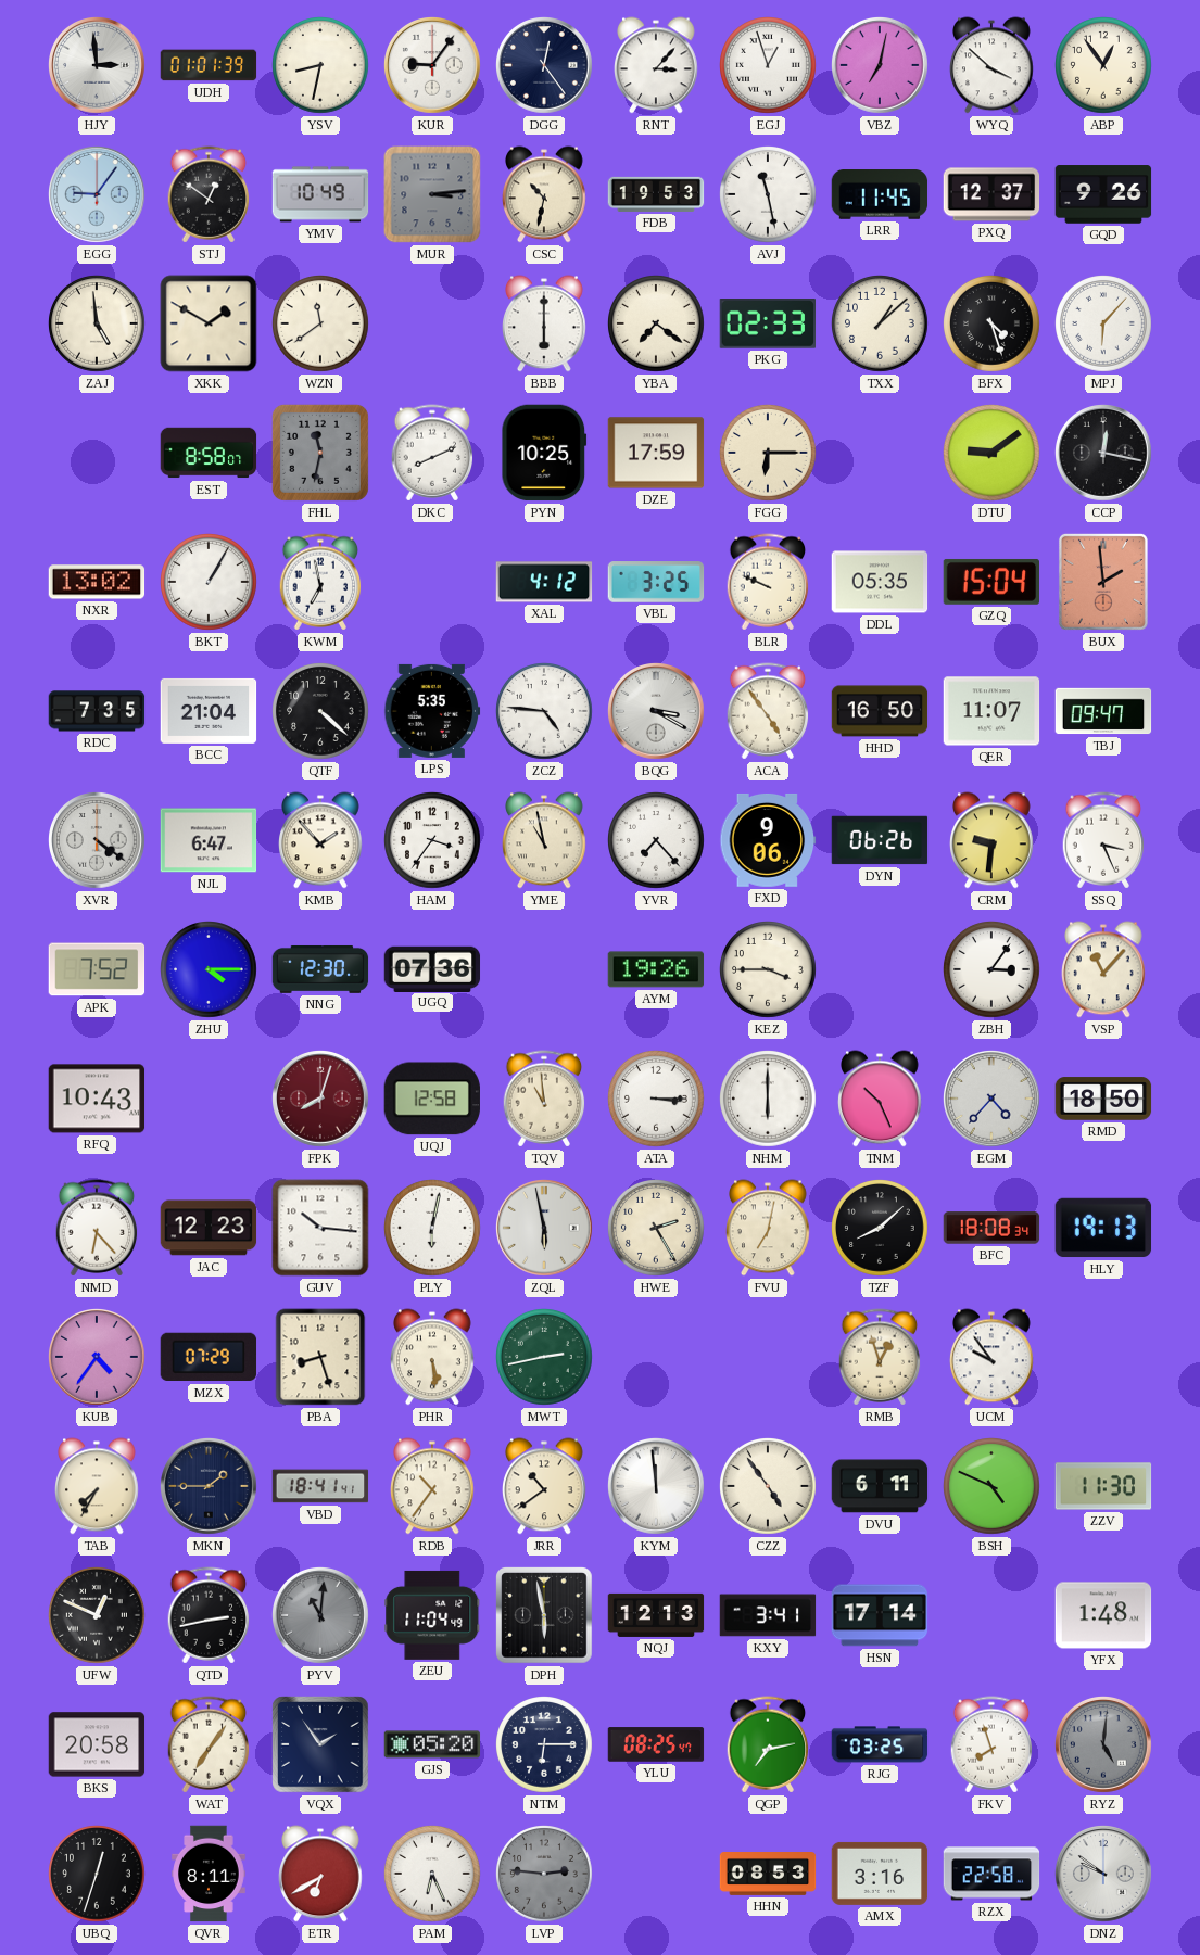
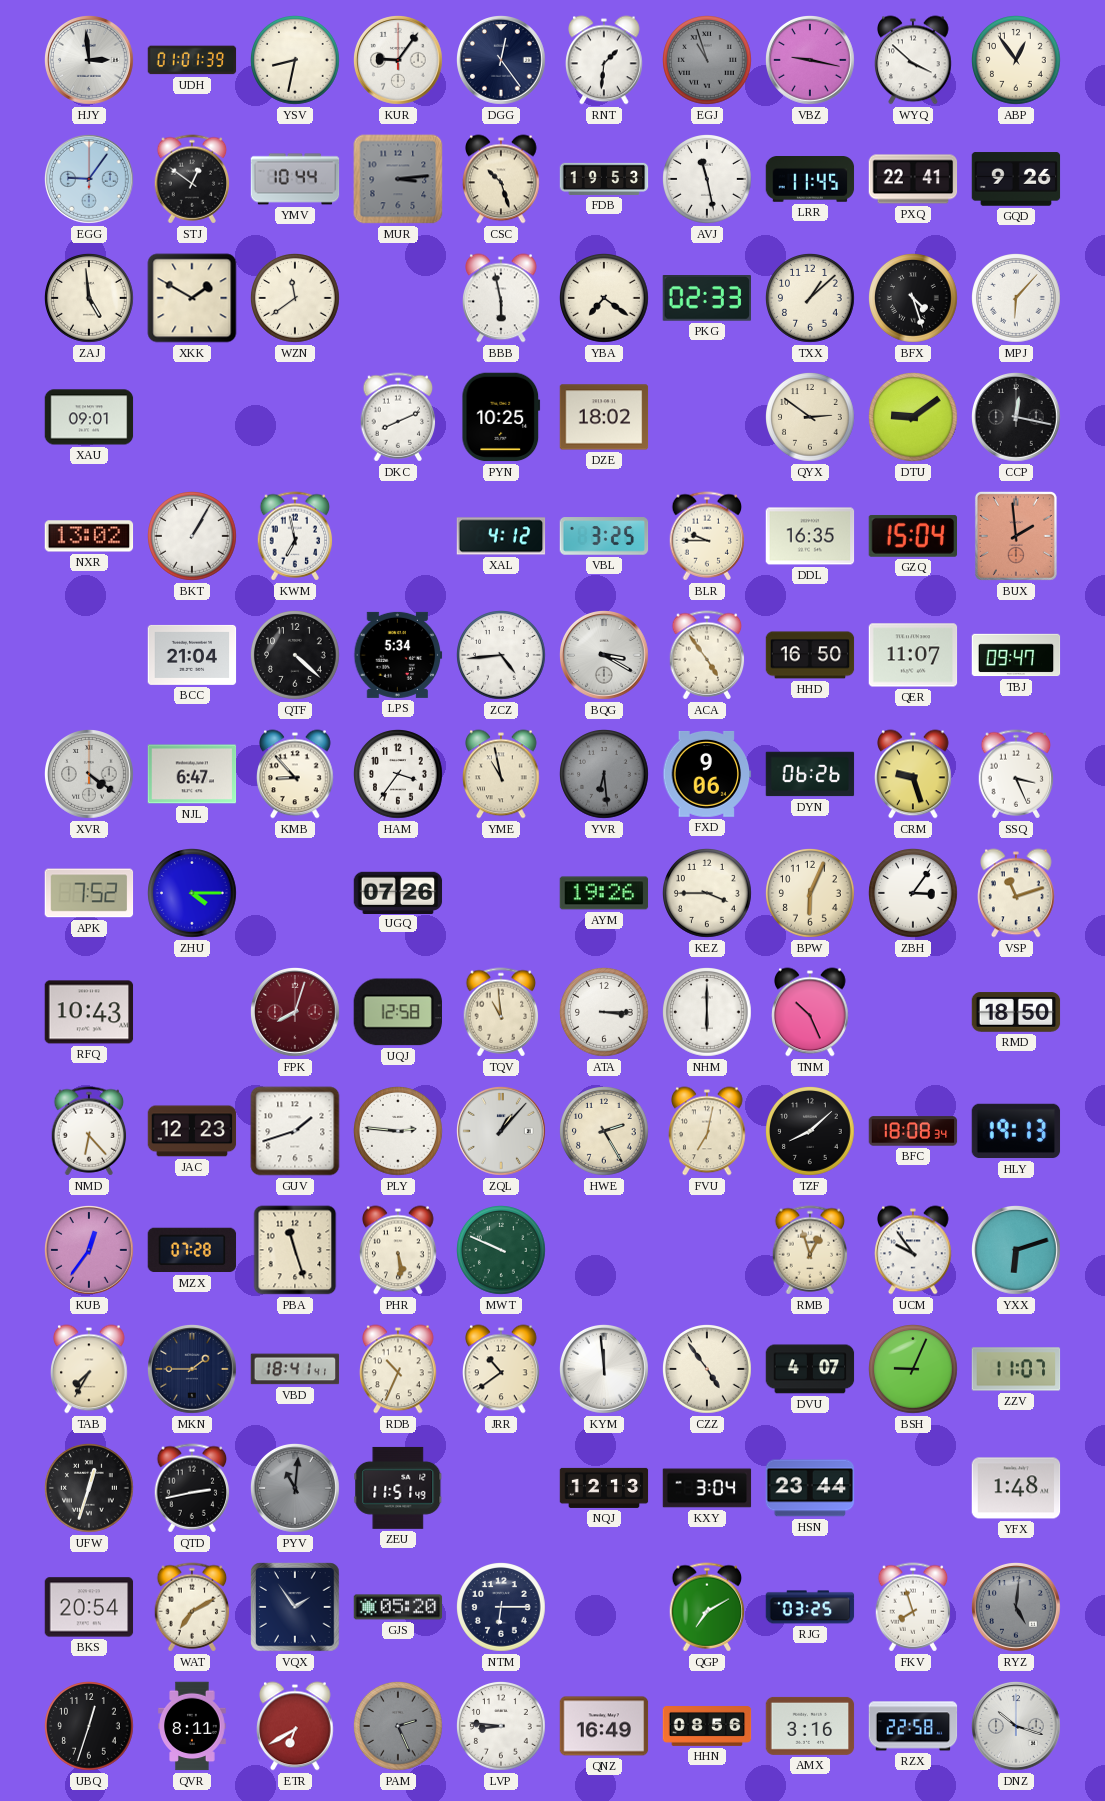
RNT: 3:07 -> 1:31
EGJ: 12:57 -> 10:57
EGJ dial: white -> grey
VBZ: 7:02 -> 9:17
YMV: 10:49 -> 10:44
CSC: 10:32 -> 10:27
PXQ: 12:37 -> 22:41
BBB: 6:00 -> 5:58
XAU: none -> 09:01
EST: 8:58 -> none
FHL: 11:32 -> none
DZE: 17:59 -> 18:02
FGG: 6:15 -> none
QYX: none -> 2:51
BLR: 9:49 -> 9:45
DDL: 05:35 -> 16:35
RDC: 7:35 -> none
LPS: 5:35 -> 5:34
ZCZ: 4:46 -> 4:44
KMB: 1:53 -> 8:53
YVR: 7:23 -> 6:29
YVR dial: white -> grey
CRM: 9:31 -> 9:27
NNG: 12:30 -> none
UGQ: 07:36 -> 07:26
BPW: none -> 6:04
VSP: 11:07 -> 11:12
EGM: 4:37 -> none
GUV: 10:16 -> 1:42
PLY: 6:02 -> 2:46
ZQL: 5:58 -> 1:07
KUB: 4:36 -> 12:36
MZX: 07:29 -> 07:28
PBA: 8:27 -> 11:27
MWT: 2:43 -> 9:49
YXX: none -> 6:12
RDB: 10:36 -> 10:34
DVU: 6:11 -> 4:07
BSH: 4:49 -> 9:04
ZZV: 11:30 -> 11:07
UFW: 12:49 -> 12:33
ZEU: 11:04 -> 11:51
DPH: 5:58 -> none
KXY: 3:41 -> 3:04
HSN: 17:14 -> 23:44
BKS: 20:58 -> 20:54
WAT: 7:06 -> 7:10
YLU: 08:25 -> none
QGP: 7:13 -> 7:10
PAM: 6:26 -> 2:26
PAM dial: white -> grey
LVP: 2:46 -> 8:46
LVP dial: grey -> white
QNZ: none -> 16:49
HHN: 08:53 -> 08:56
DNZ: 9:51 -> 10:18
